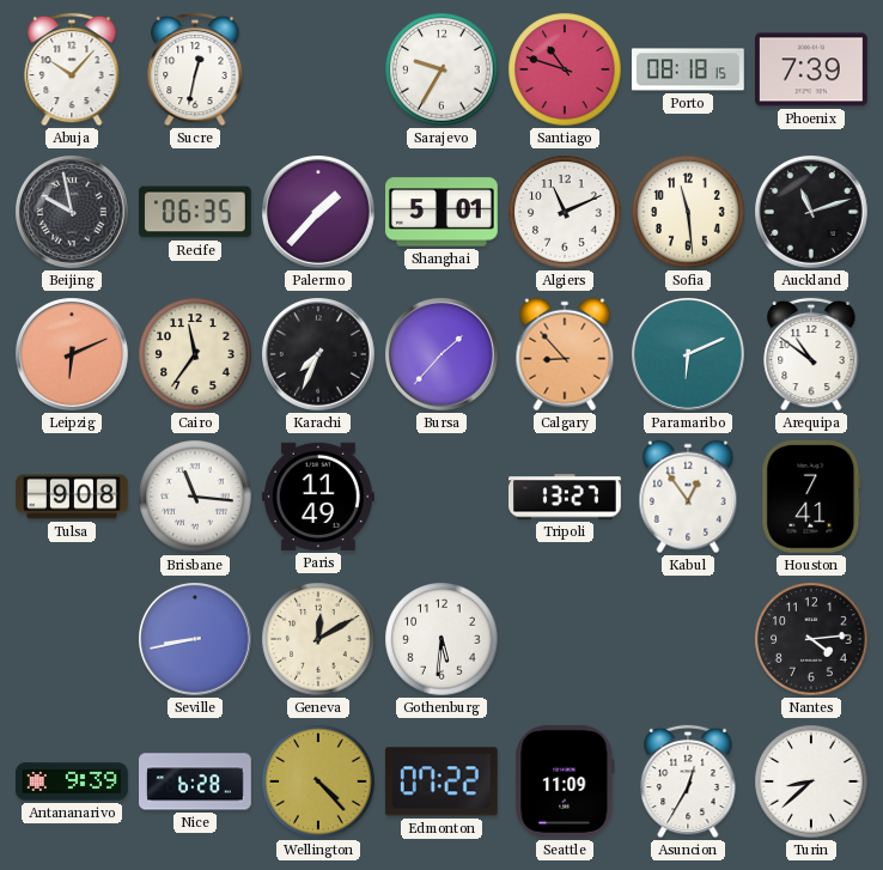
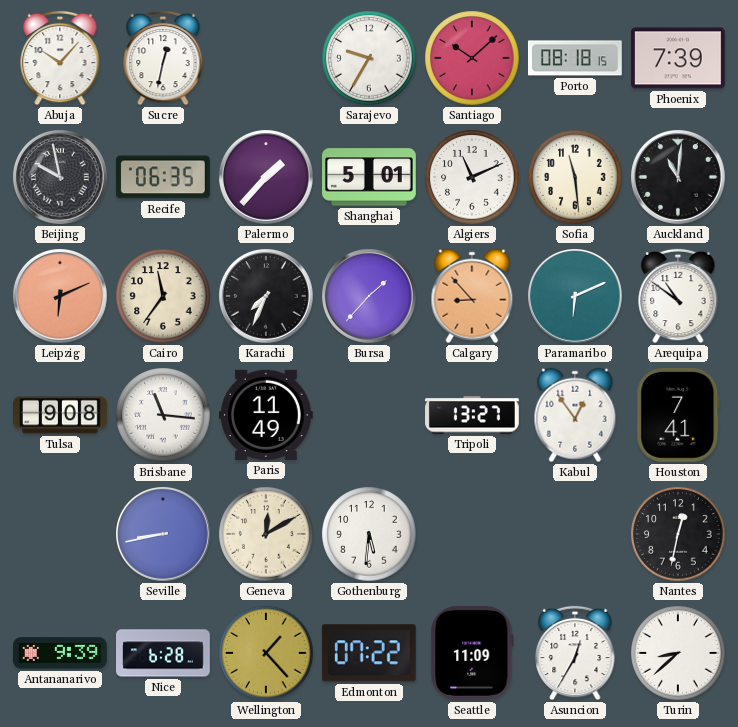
Santiago: 10:48 -> 10:08
Auckland: 11:12 -> 11:01
Nantes: 4:14 -> 12:32
Wellington: 4:23 -> 1:23
